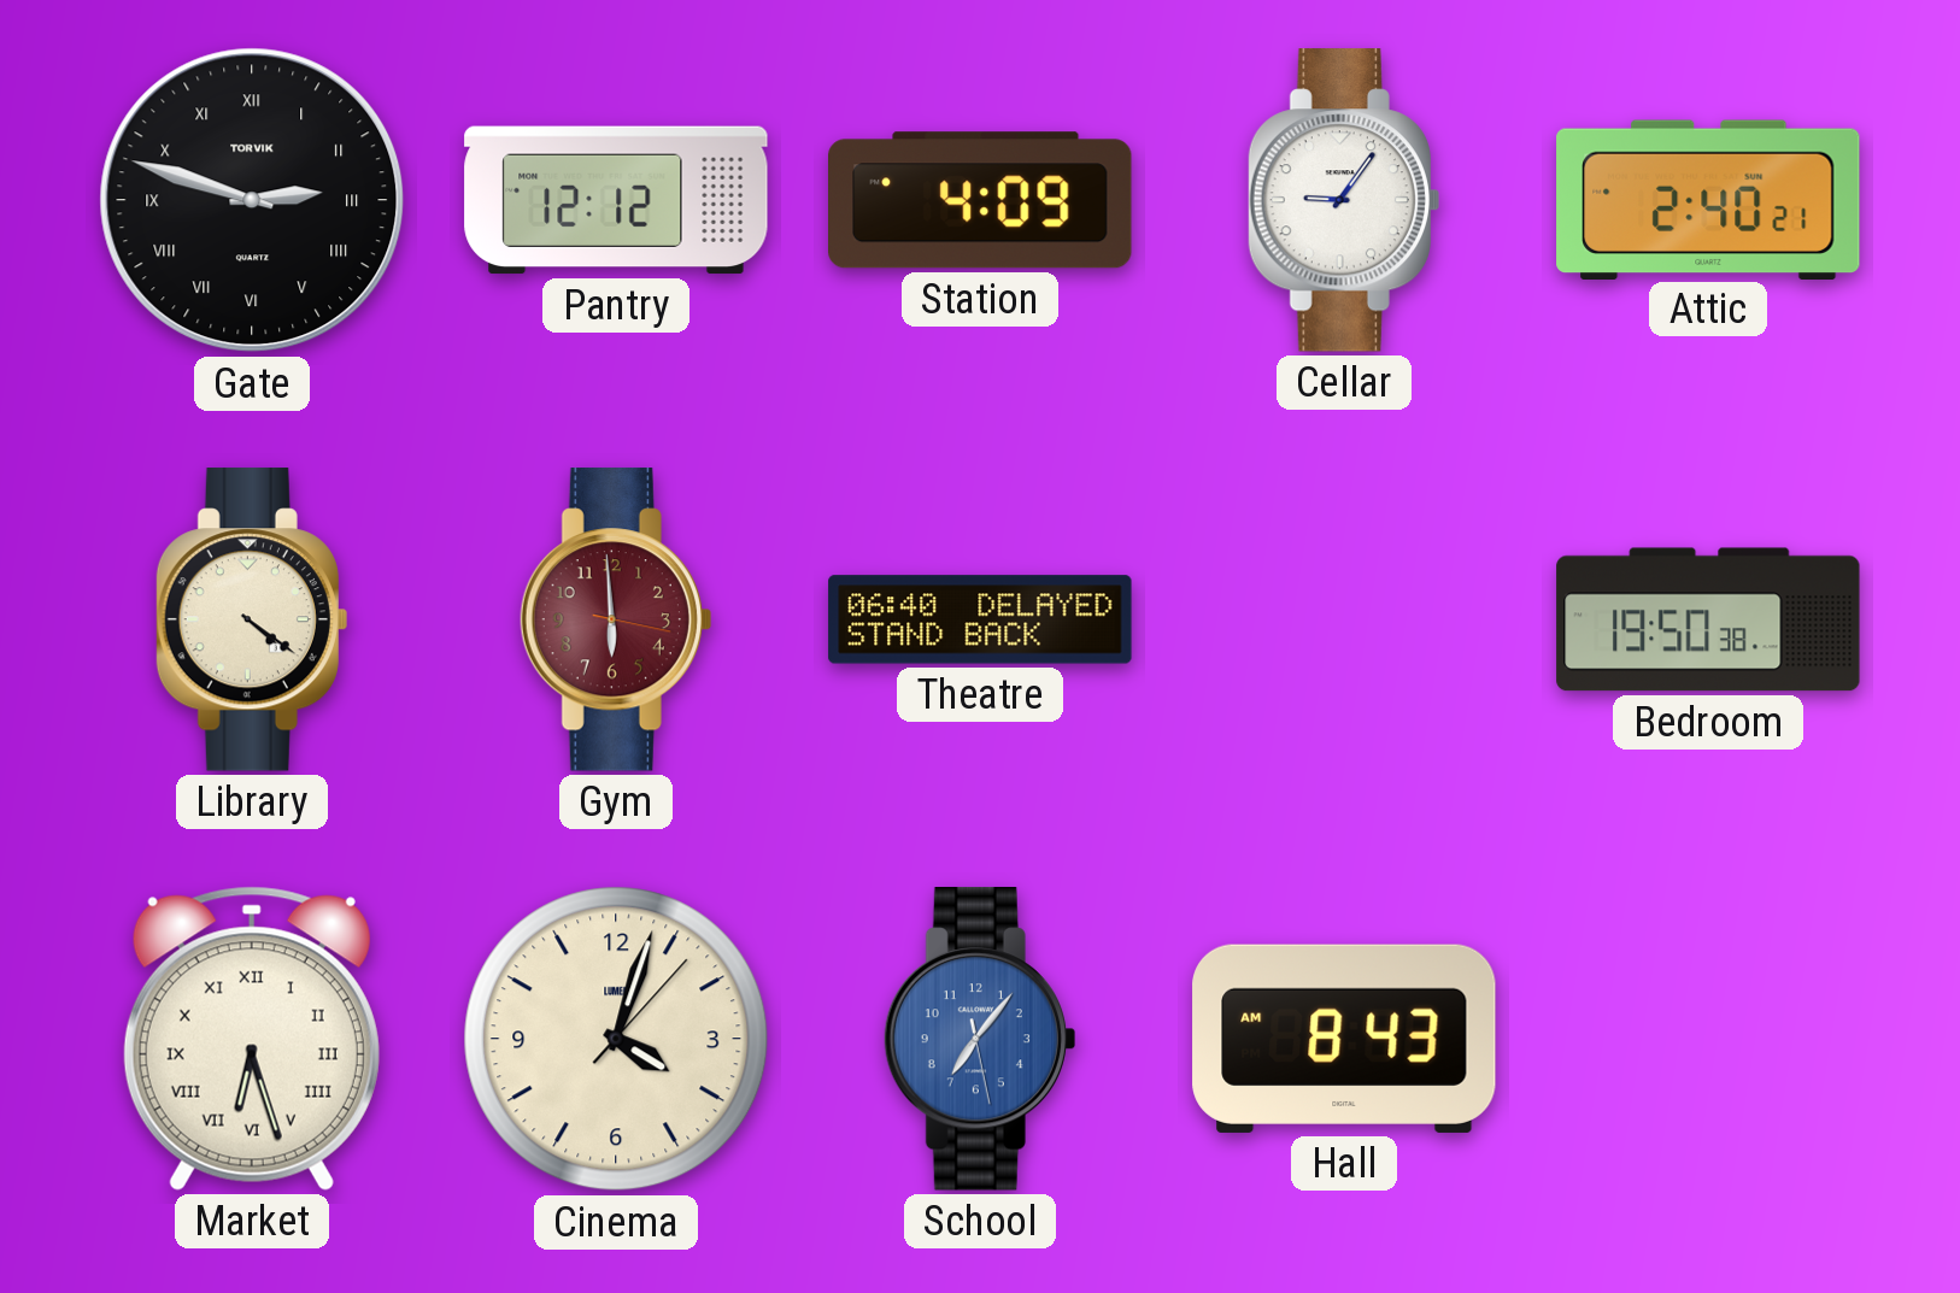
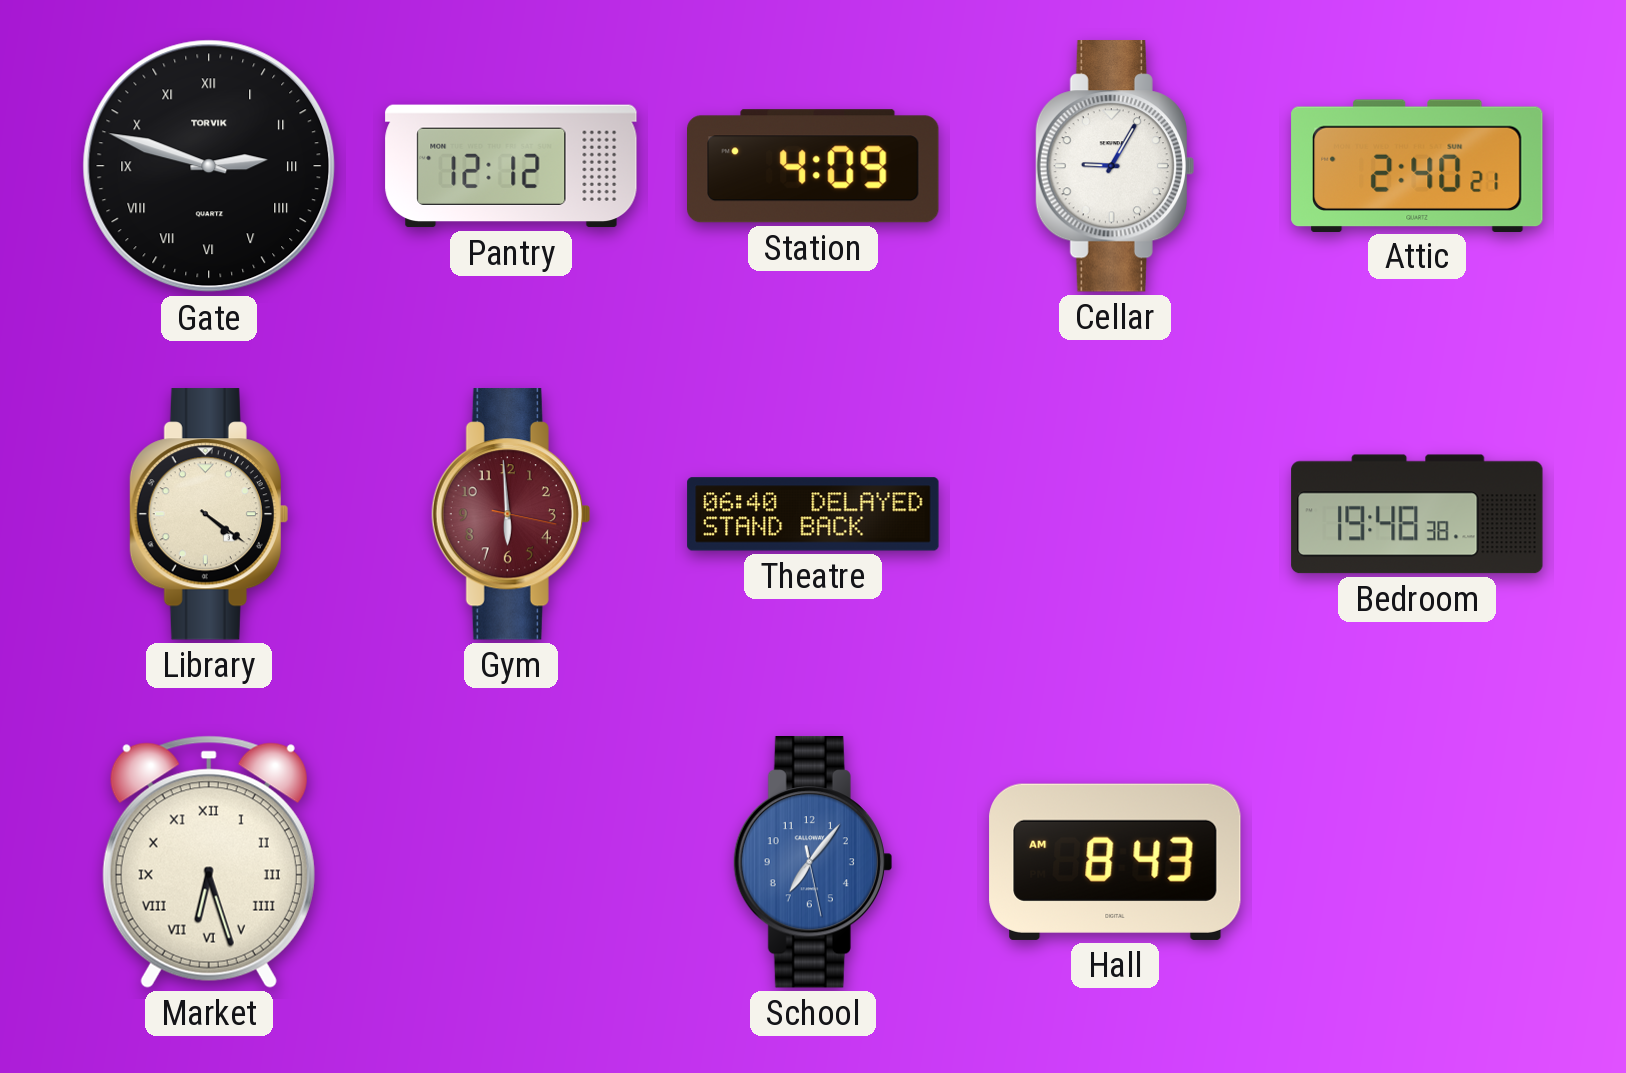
Cellar: 9:06 -> 9:05
Bedroom: 19:50 -> 19:48
Cinema: 4:03 -> none
